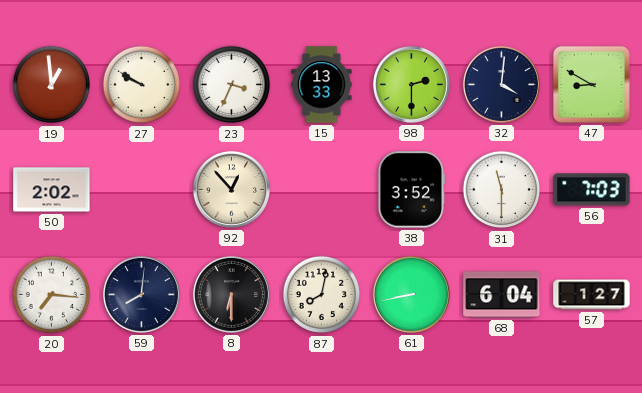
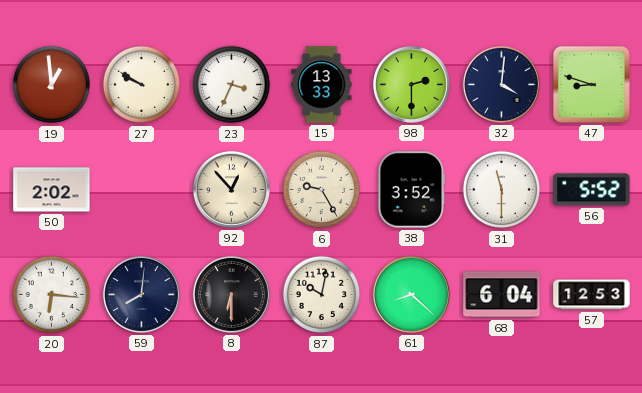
47: 8:50 -> 8:48
6: none -> 9:25
56: 7:03 -> 5:52
20: 7:16 -> 6:16
87: 8:02 -> 10:02
61: 8:43 -> 8:22
57: 1:27 -> 12:53
